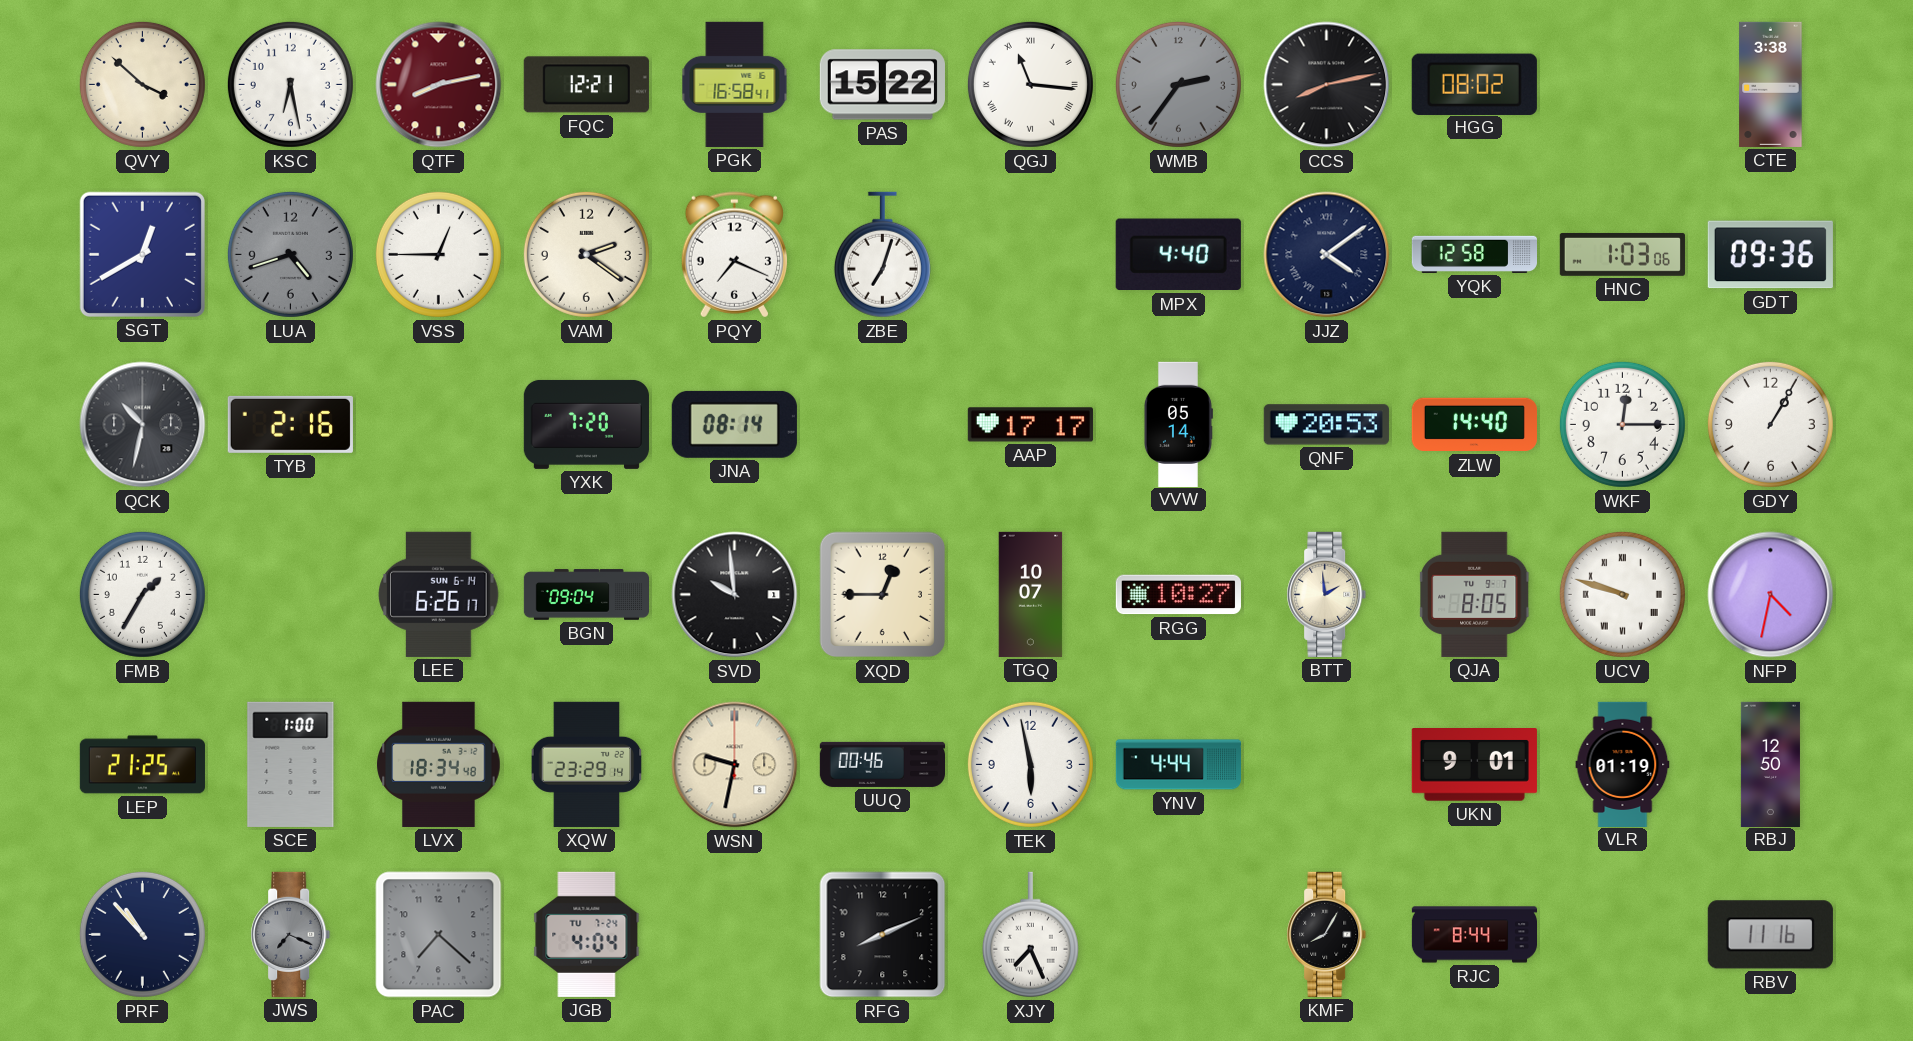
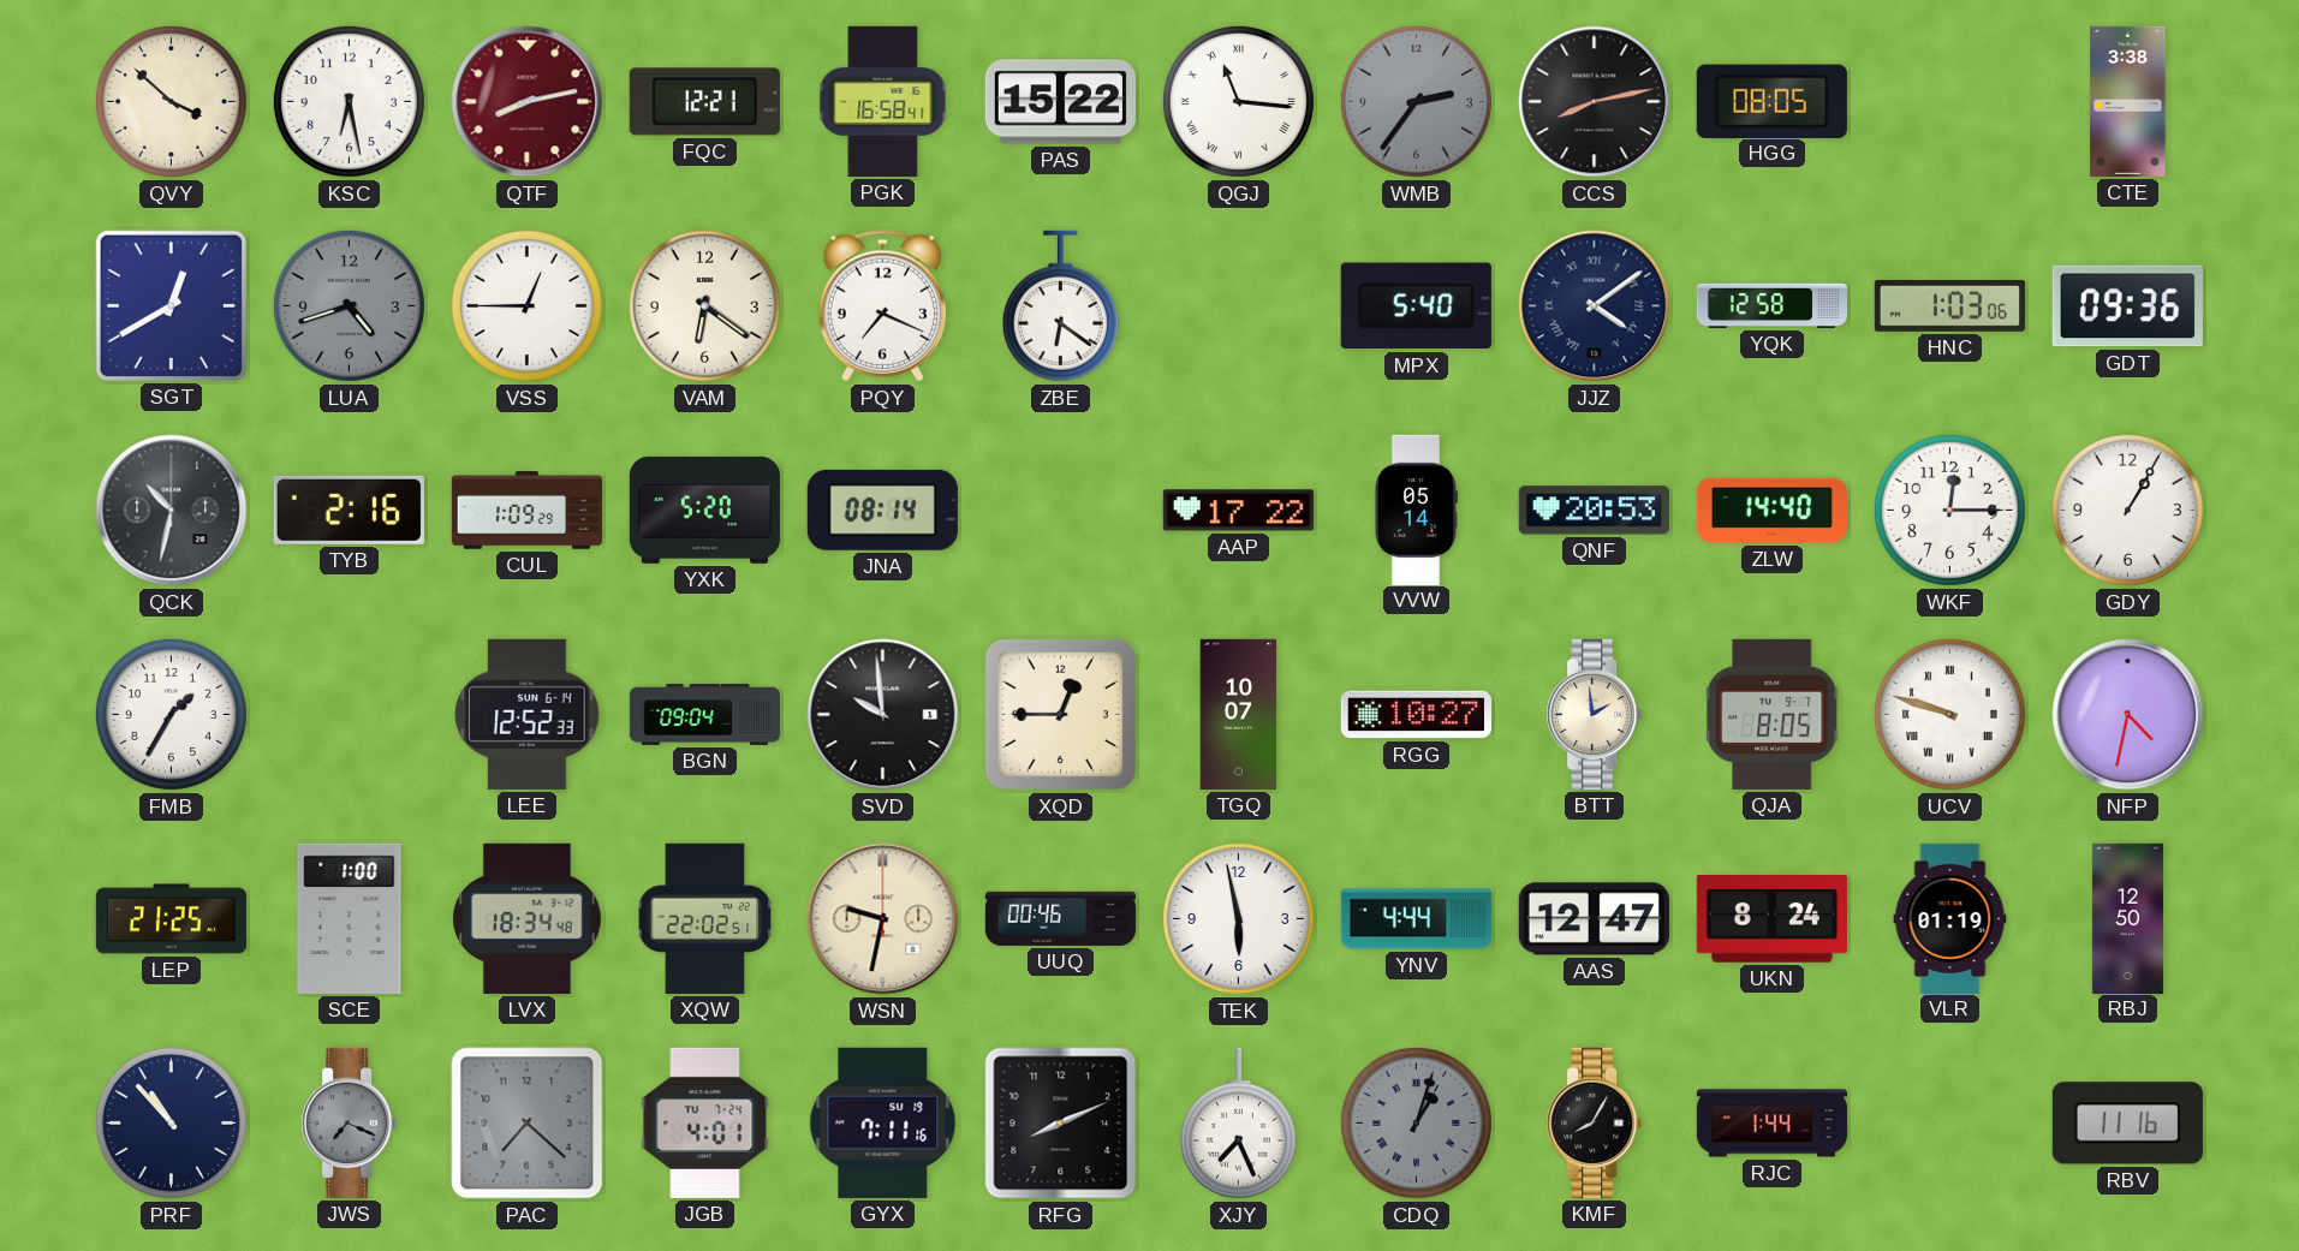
HGG: 08:02 -> 08:05
VAM: 2:21 -> 6:21
ZBE: 7:03 -> 6:21
MPX: 4:40 -> 5:40
CUL: none -> 1:09
YXK: 7:20 -> 5:20
AAP: 17:17 -> 17:22
LEE: 6:26 -> 12:52
XQW: 23:29 -> 22:02
AAS: none -> 12:47
UKN: 9:01 -> 8:24
JGB: 4:04 -> 4:01
GYX: none -> 7:11
CDQ: none -> 1:03
RJC: 8:44 -> 1:44
